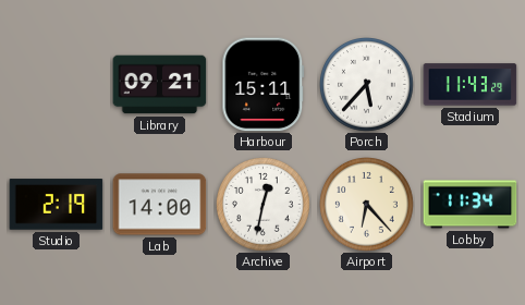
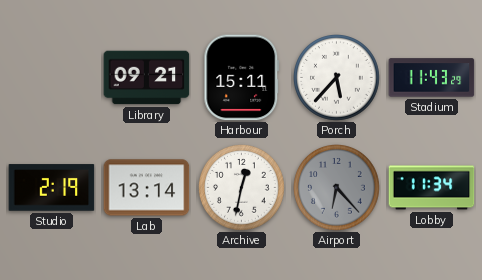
Lab: 14:00 -> 13:14
Airport dial: cream -> grey
